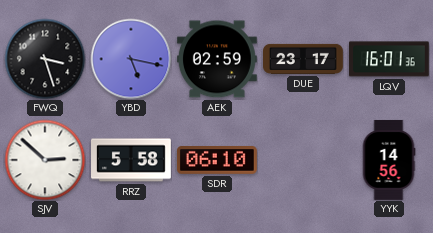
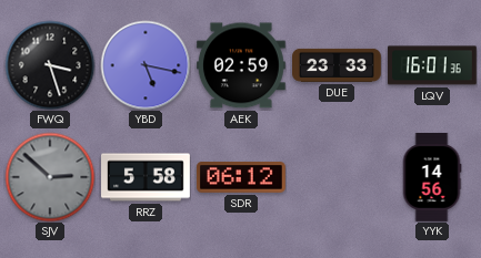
DUE: 23:17 -> 23:33
SJV dial: white -> grey
SDR: 06:10 -> 06:12
